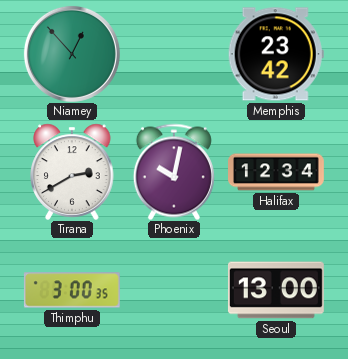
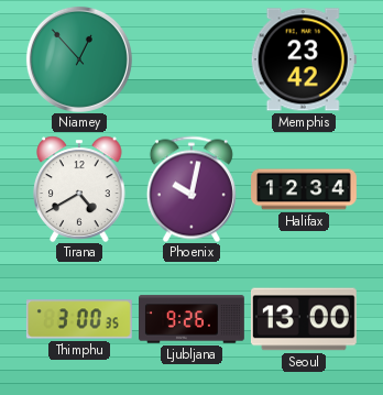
Tirana: 2:40 -> 4:40
Ljubljana: none -> 9:26
